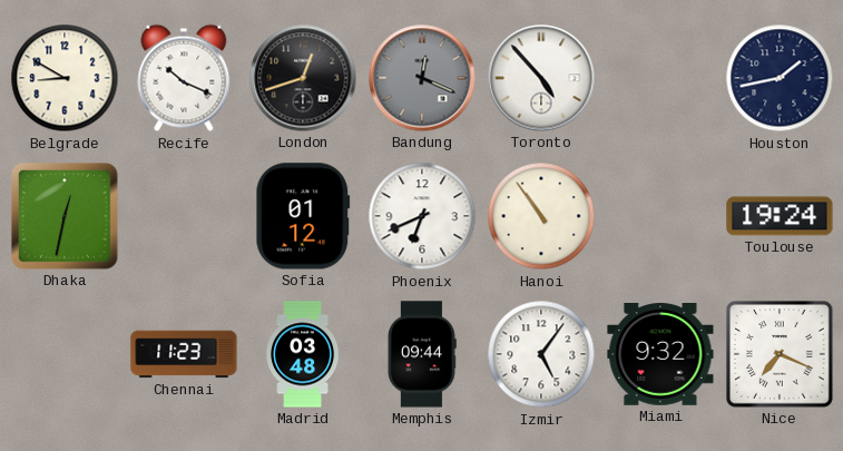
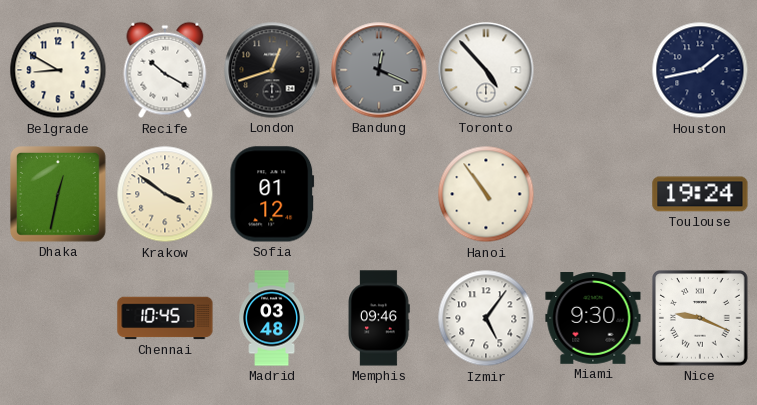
Recife: 10:19 -> 10:20
Krakow: none -> 3:51
Phoenix: 6:41 -> none
Chennai: 11:23 -> 10:45
Memphis: 09:44 -> 09:46
Miami: 9:32 -> 9:30
Nice: 7:19 -> 9:19
